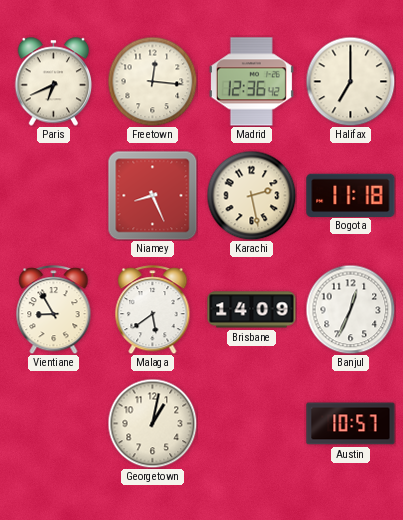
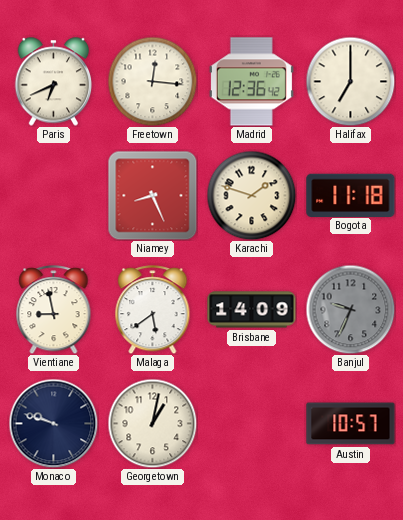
Karachi: 2:28 -> 1:48
Vientiane: 8:55 -> 8:58
Banjul: 12:34 -> 9:34
Banjul dial: white -> grey
Monaco: none -> 9:48
